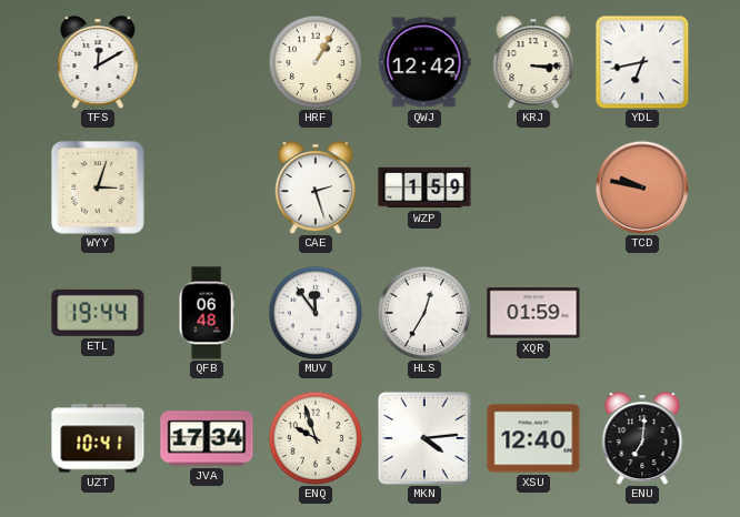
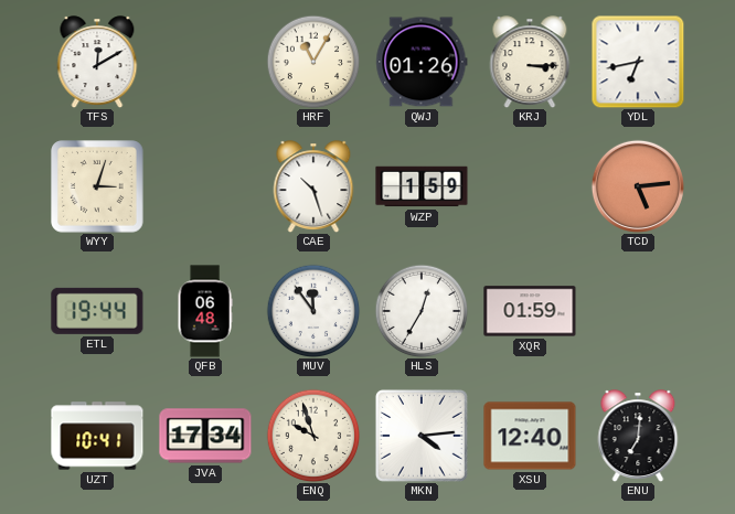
HRF: 1:05 -> 11:05
QWJ: 12:42 -> 01:26
CAE: 2:27 -> 10:27
TCD: 9:47 -> 5:14
